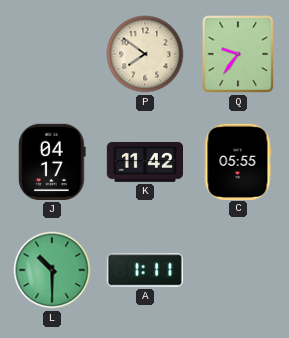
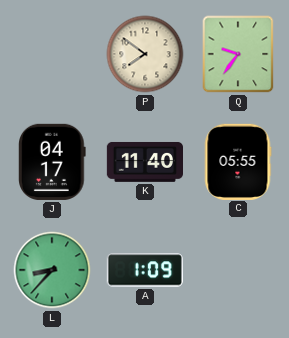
K: 11:42 -> 11:40
L: 10:30 -> 8:37
A: 1:11 -> 1:09
